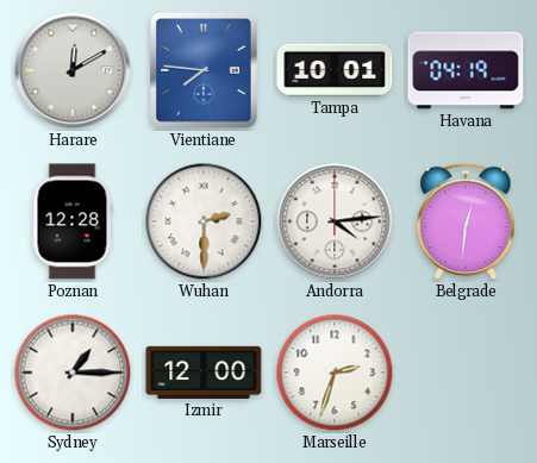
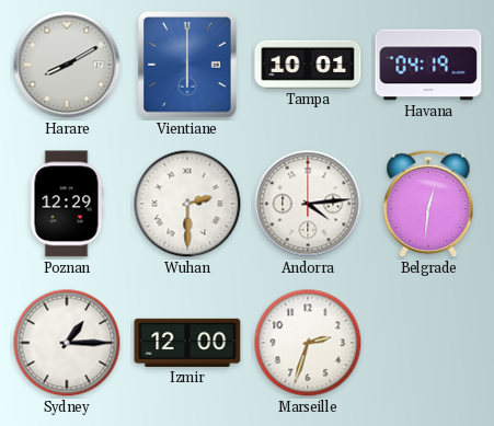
Harare: 12:10 -> 8:10
Vientiane: 7:46 -> 6:00
Poznan: 12:28 -> 12:29
